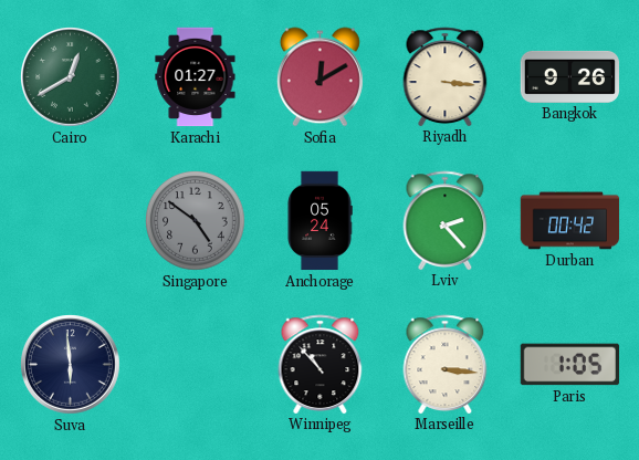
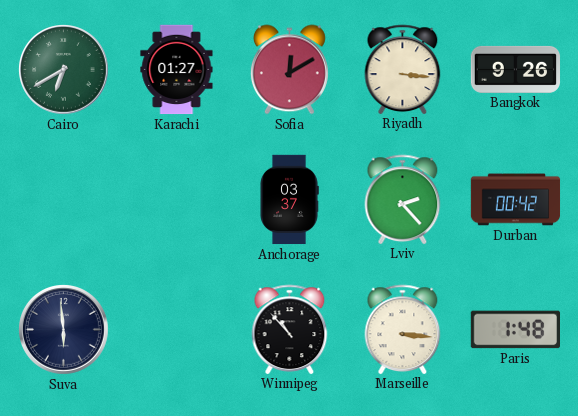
Cairo: 12:40 -> 6:40
Singapore: 4:51 -> none
Anchorage: 05:24 -> 03:37
Paris: 1:05 -> 1:48
